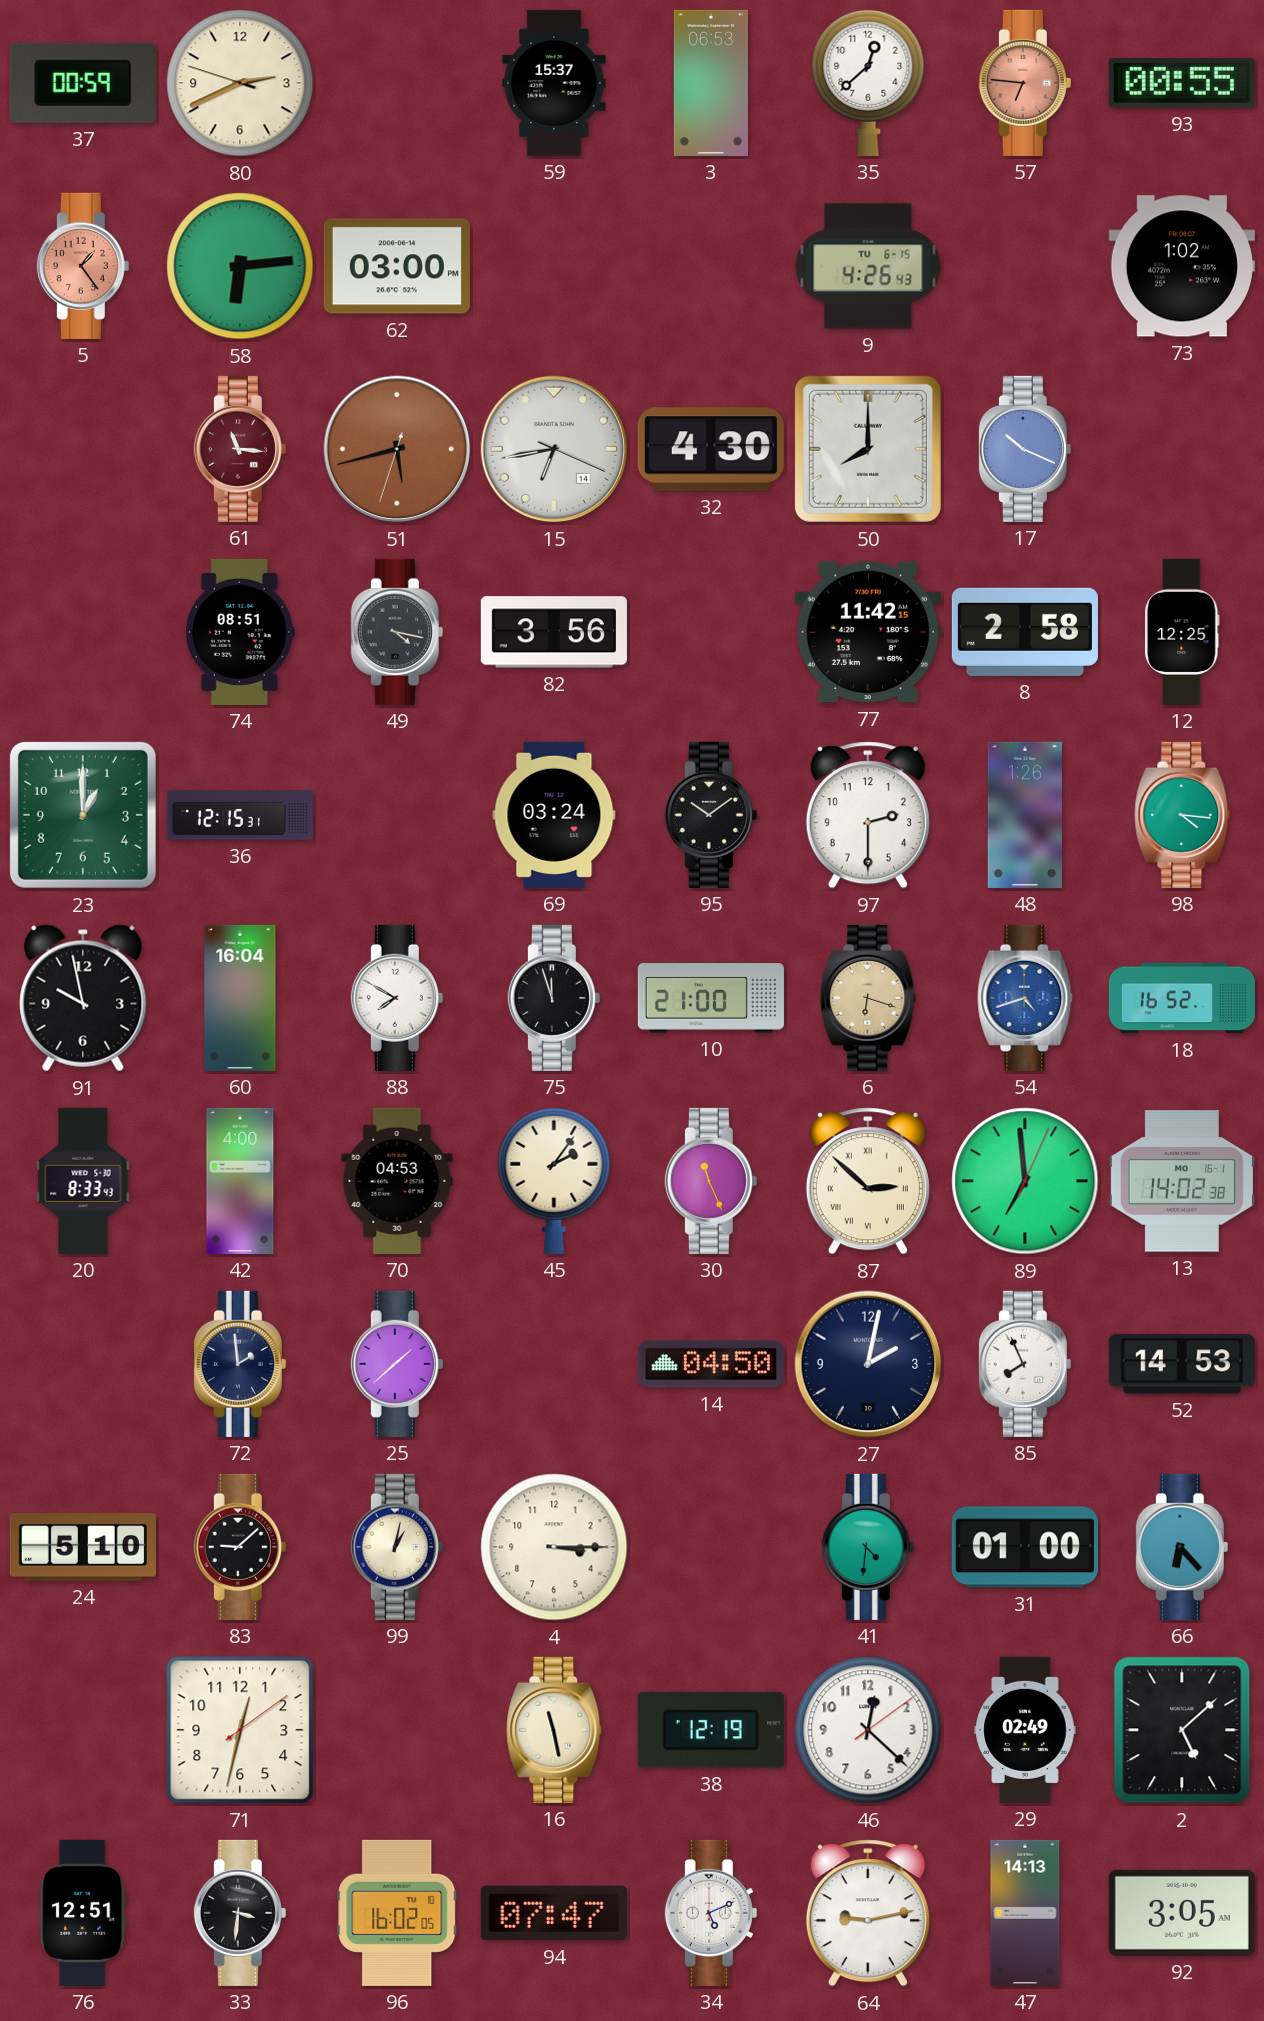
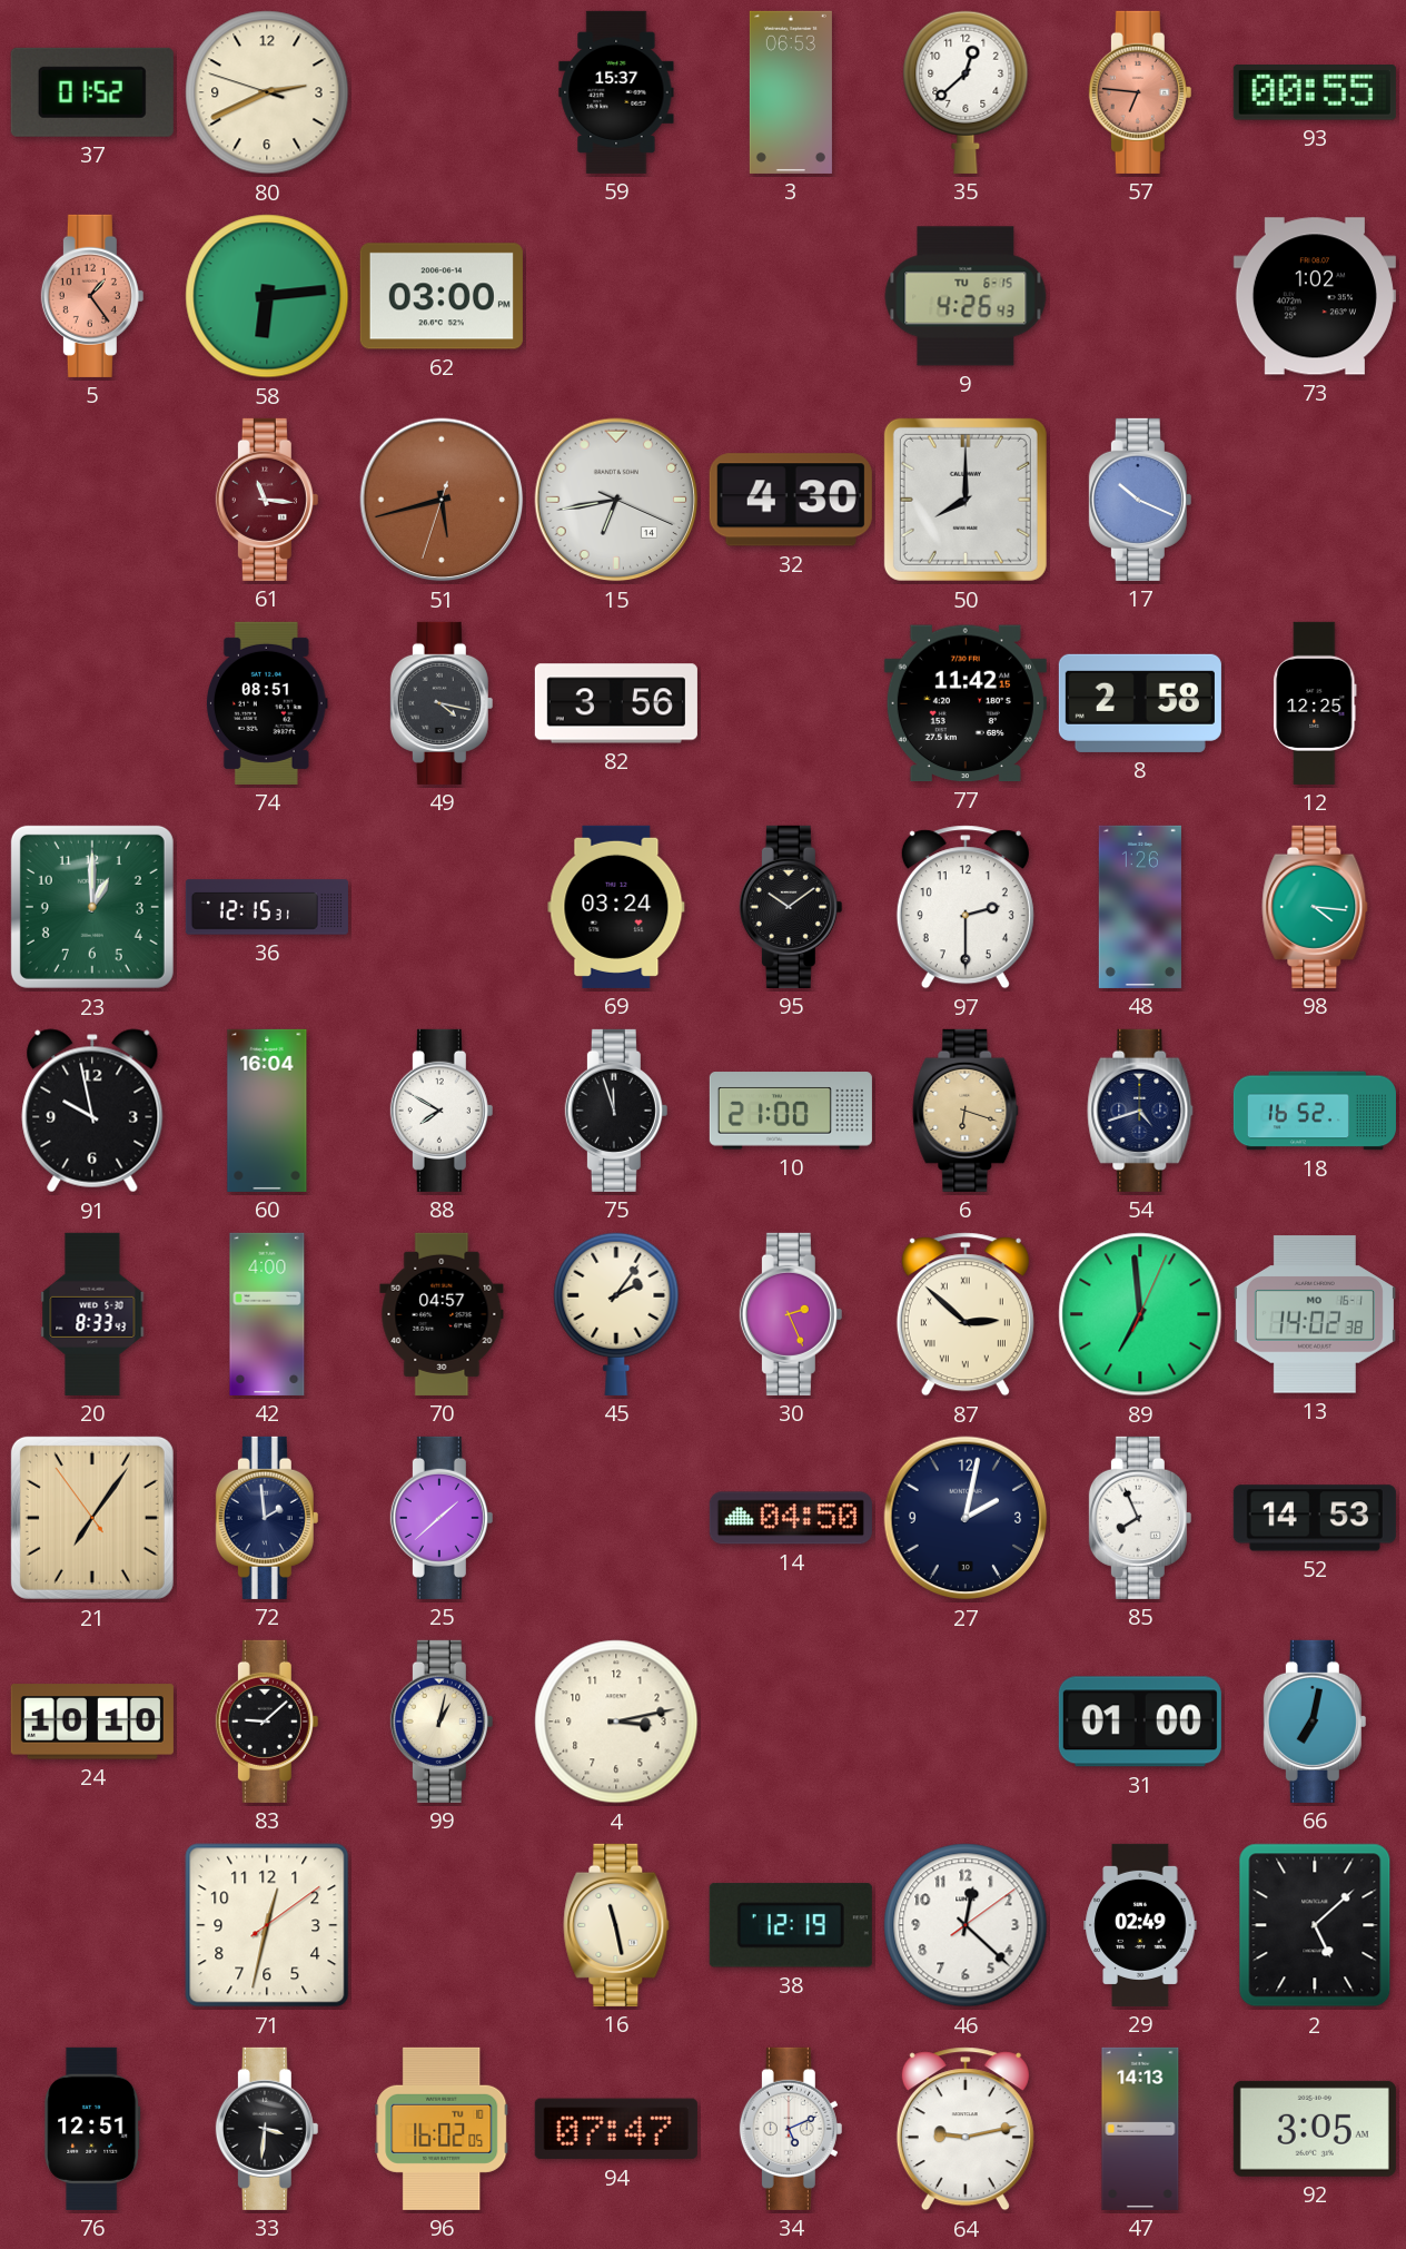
37: 00:59 -> 01:52
54 dial: blue -> navy
70: 04:53 -> 04:57
30: 11:26 -> 2:26
21: none -> 7:05
24: 5:10 -> 10:10
4: 3:15 -> 3:13
41: 4:31 -> none
66: 6:23 -> 7:02
